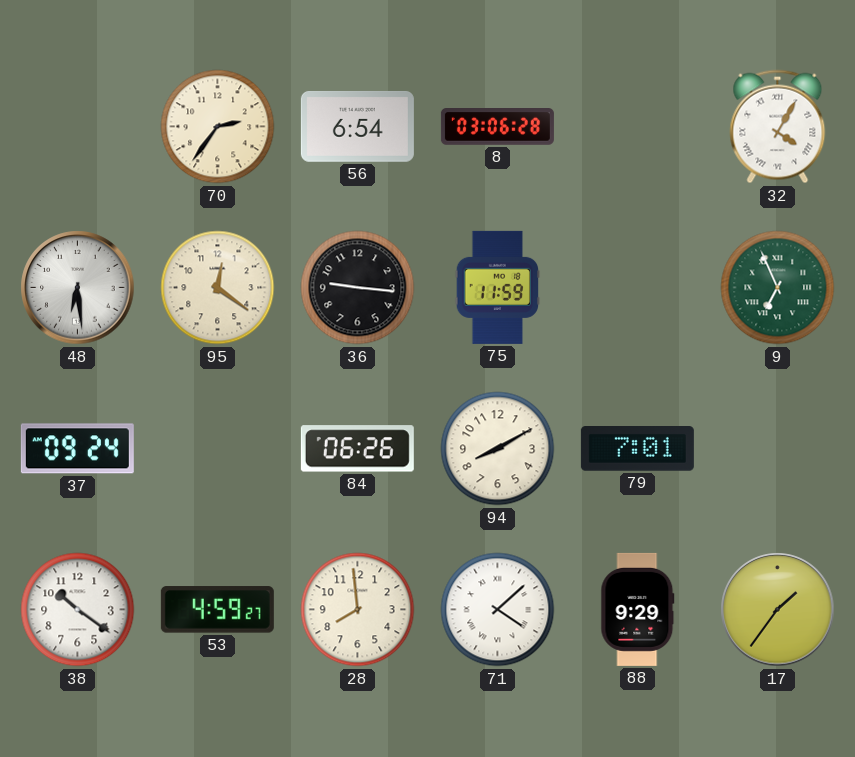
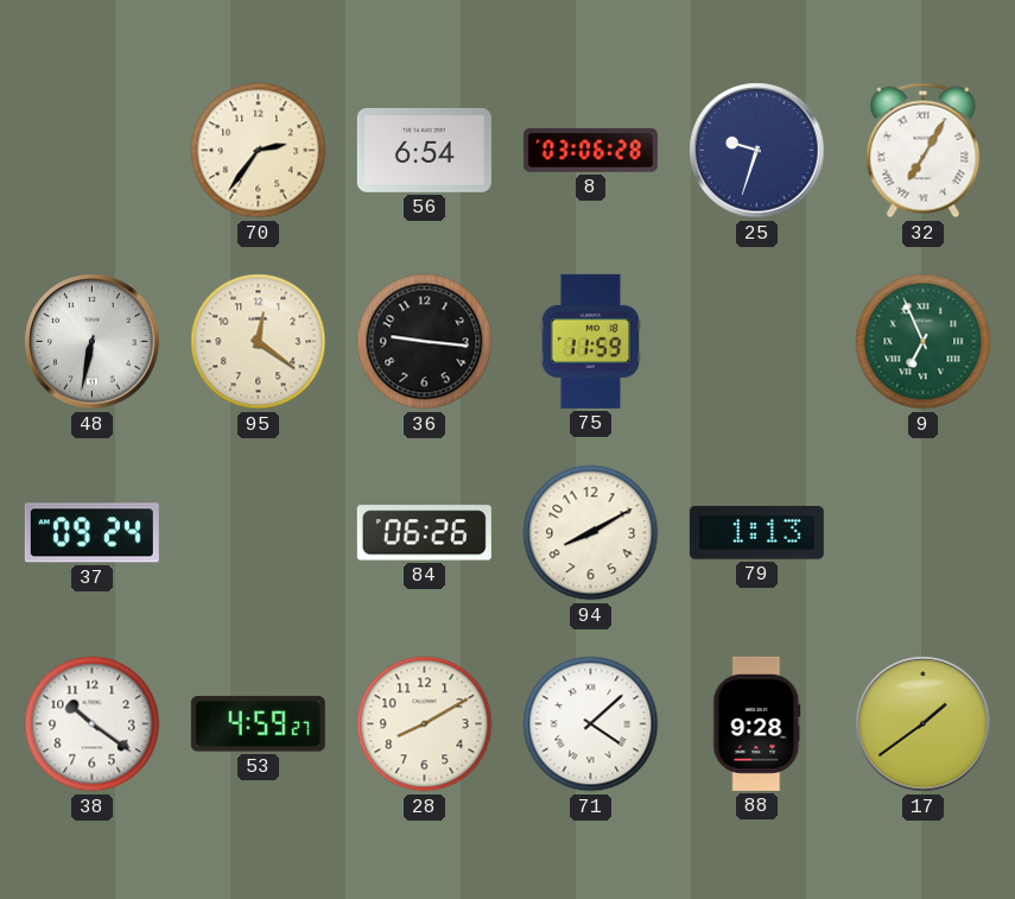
25: none -> 9:33
32: 4:05 -> 7:05
48: 6:29 -> 6:32
79: 7:01 -> 1:13
28: 7:59 -> 8:10
88: 9:29 -> 9:28
17: 1:36 -> 1:39
